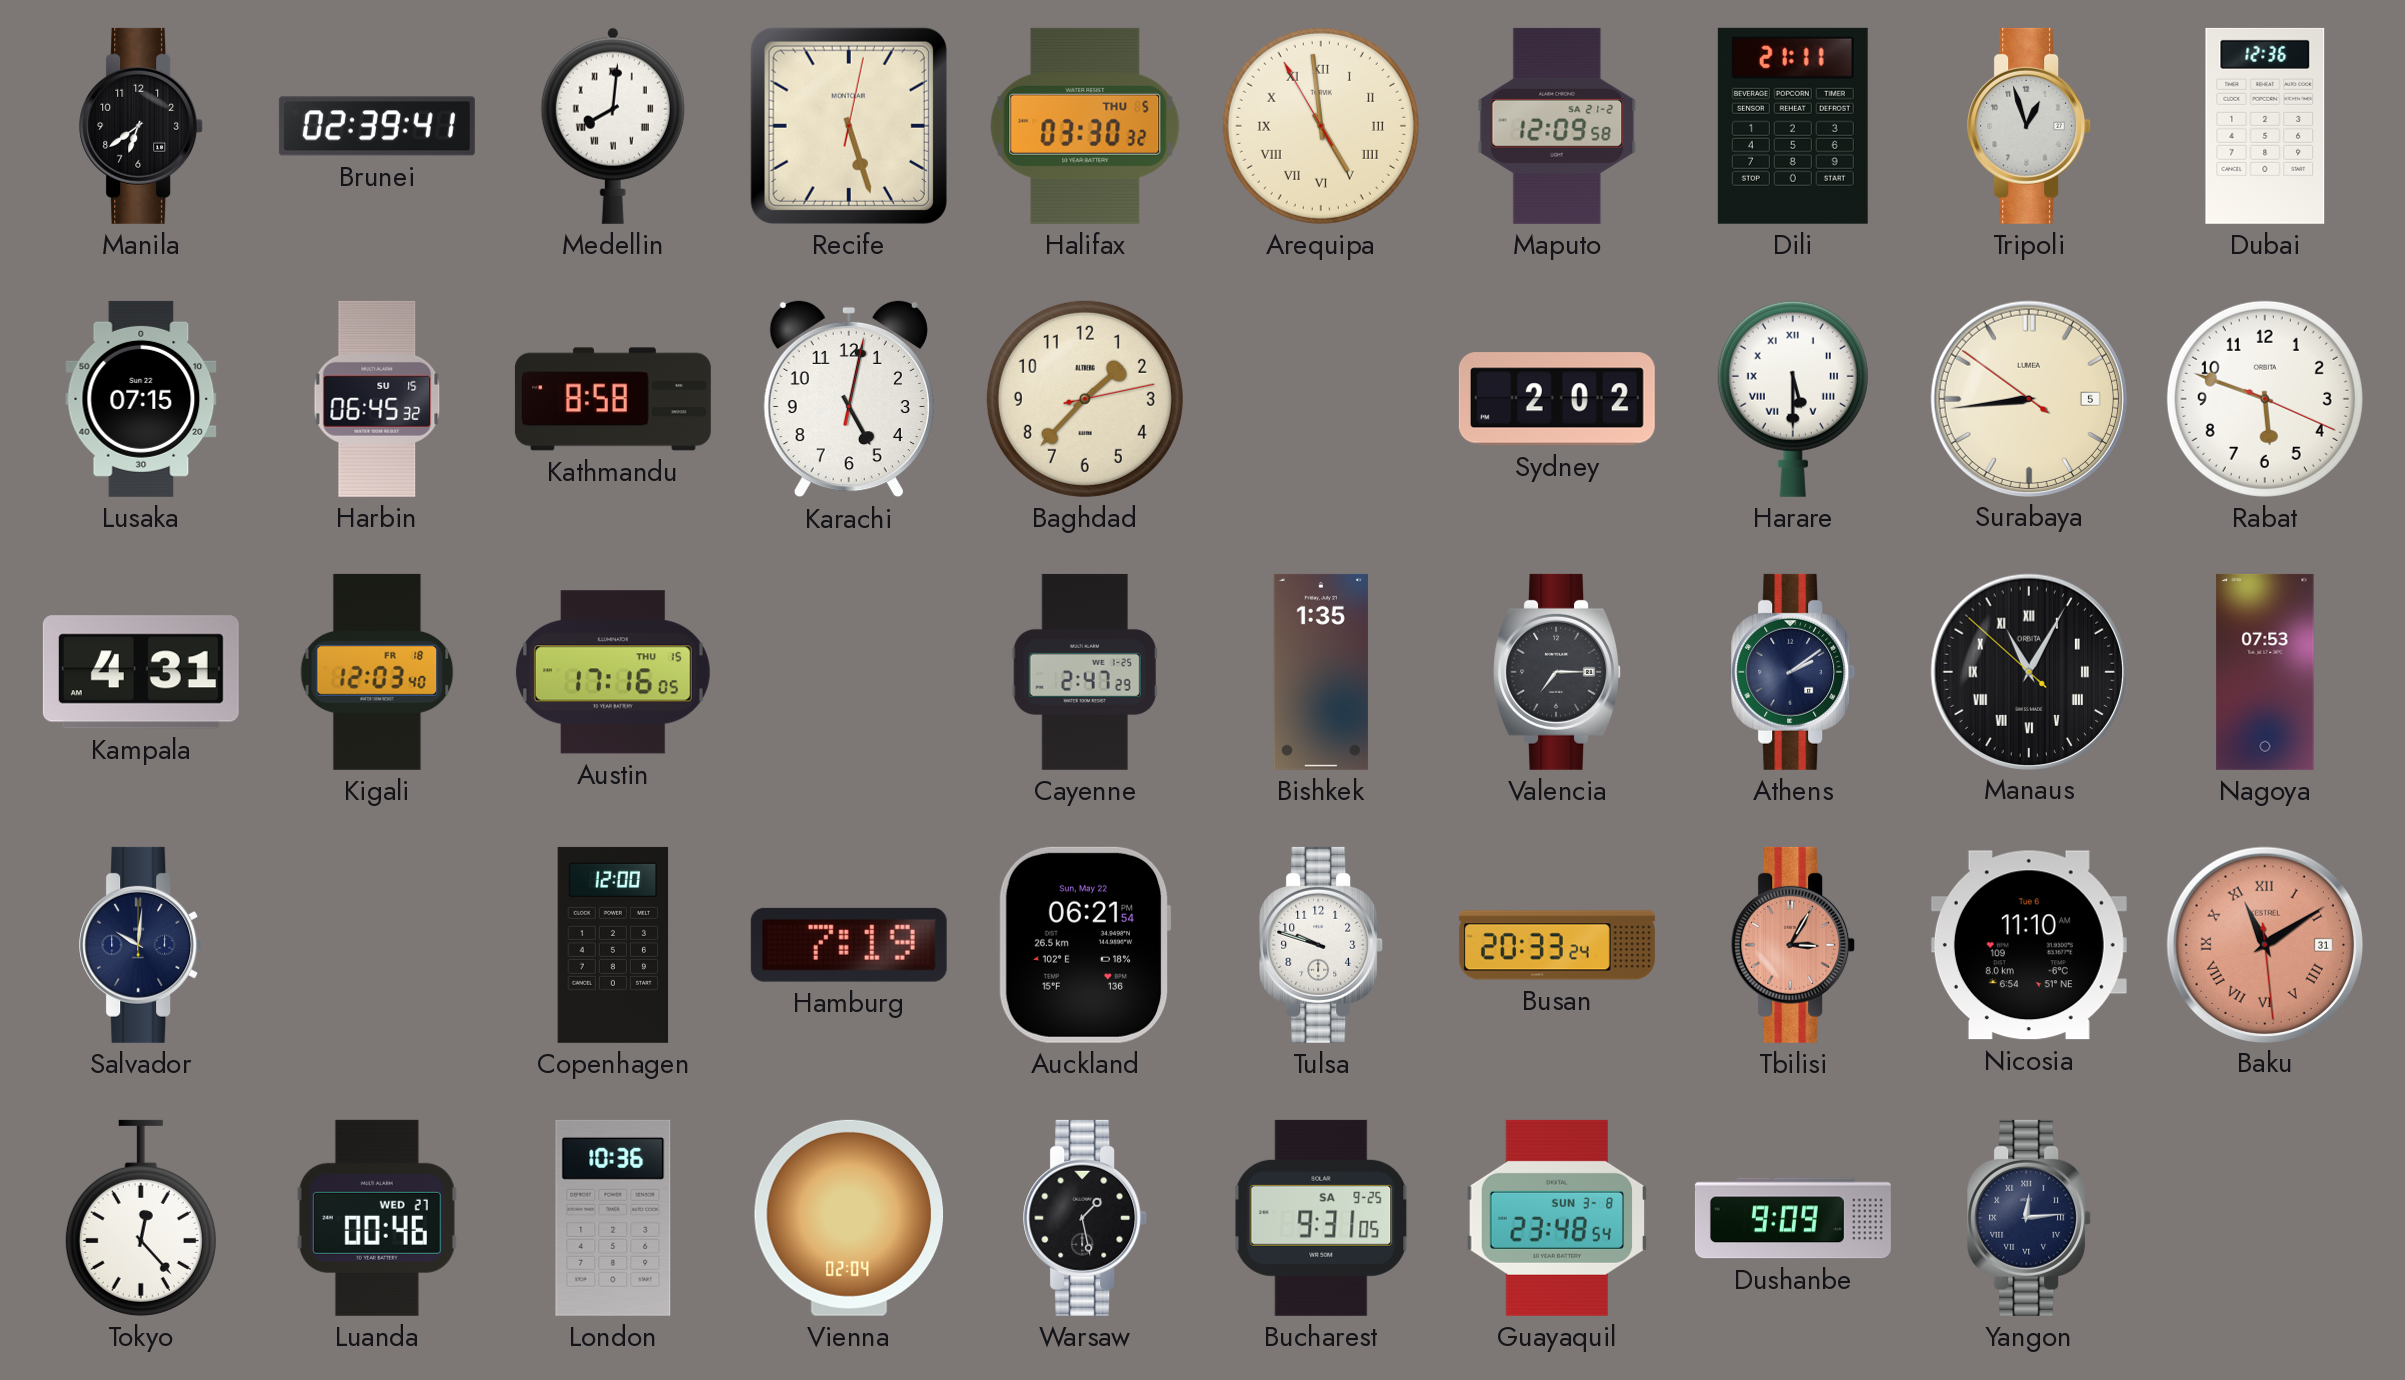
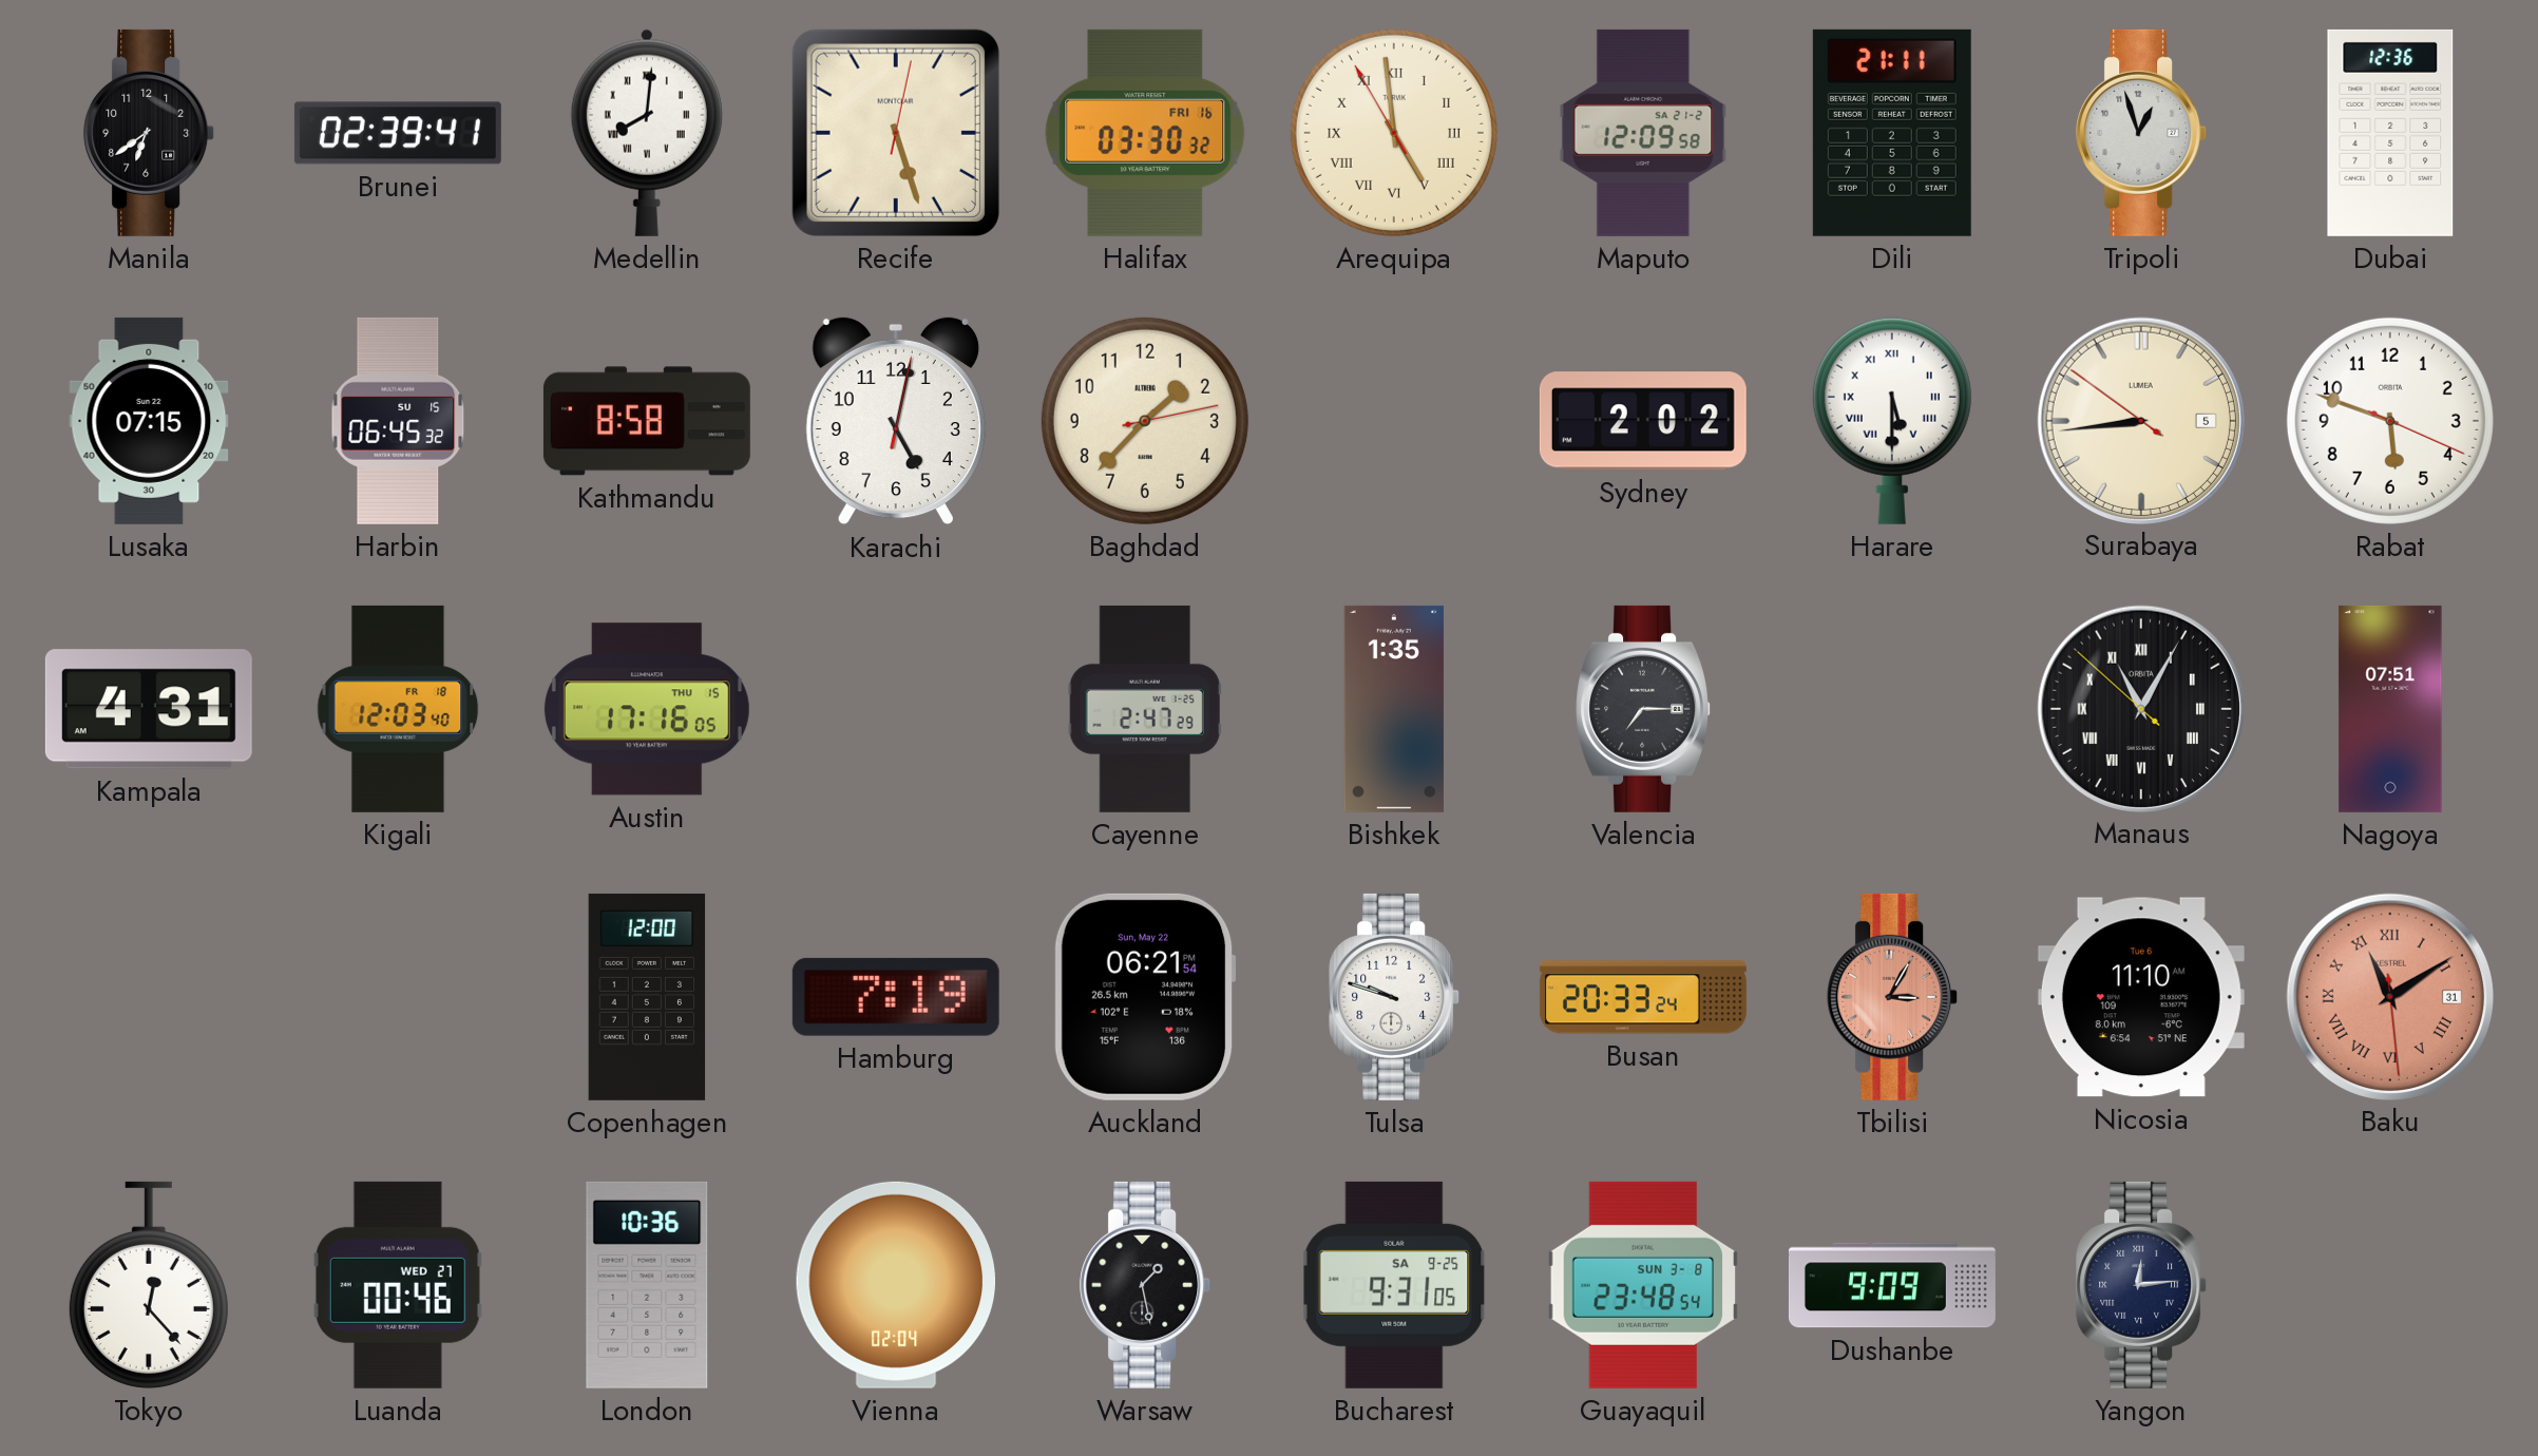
Halifax date: THU 5 -> FRI 16
Athens: 2:09 -> none
Nagoya: 07:53 -> 07:51
Salvador: 10:01 -> none
